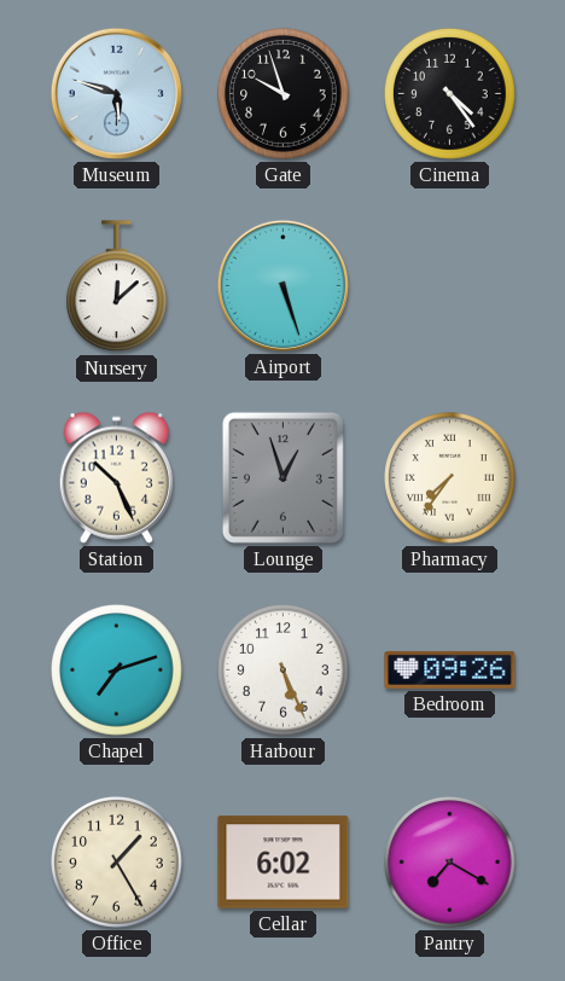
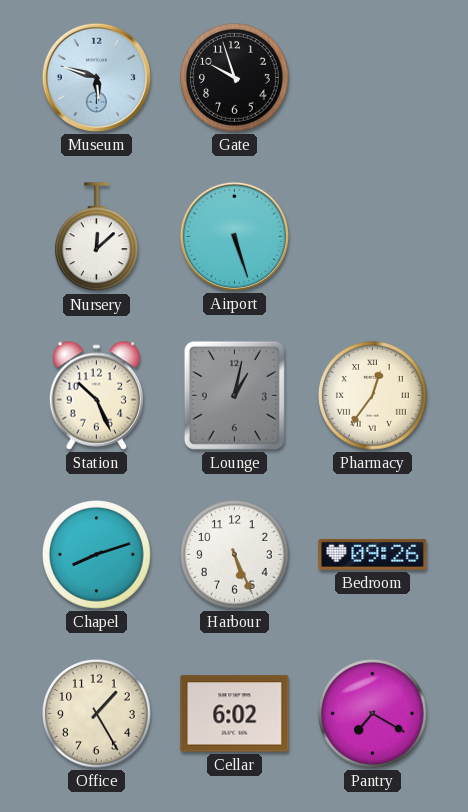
Cinema: 4:24 -> none
Lounge: 12:57 -> 1:02
Pharmacy: 7:36 -> 12:36
Chapel: 7:12 -> 8:12
